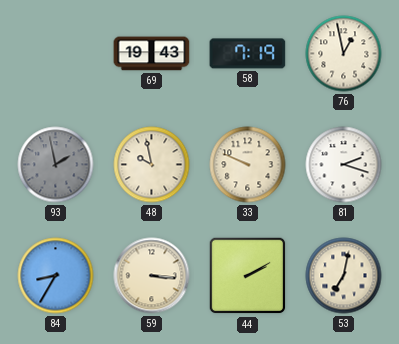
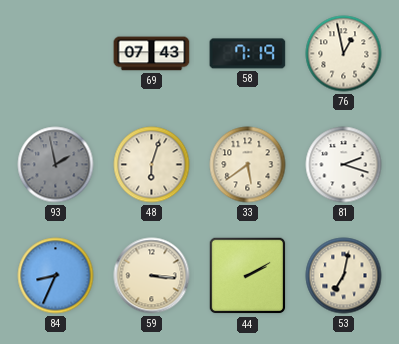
69: 19:43 -> 07:43
48: 9:58 -> 6:03
33: 9:49 -> 5:39
84: 8:35 -> 8:34
